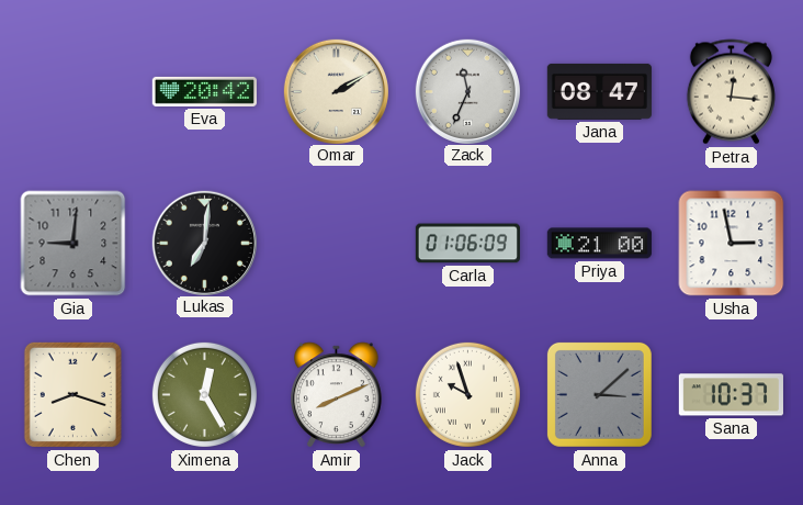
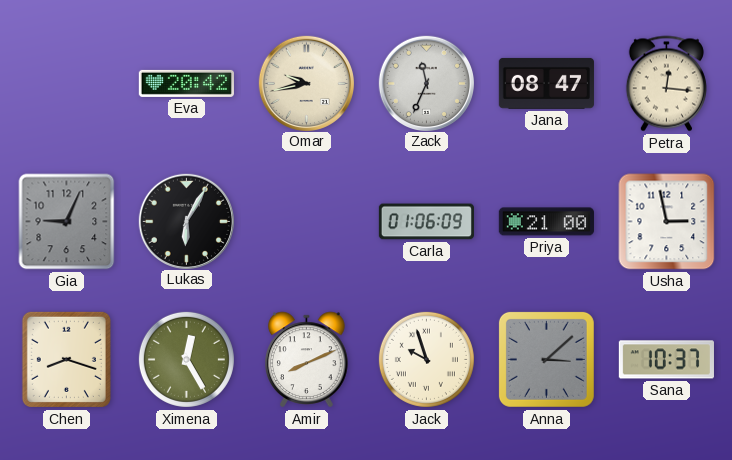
Omar: 2:10 -> 9:43
Gia: 9:01 -> 9:04
Lukas: 7:01 -> 6:05
